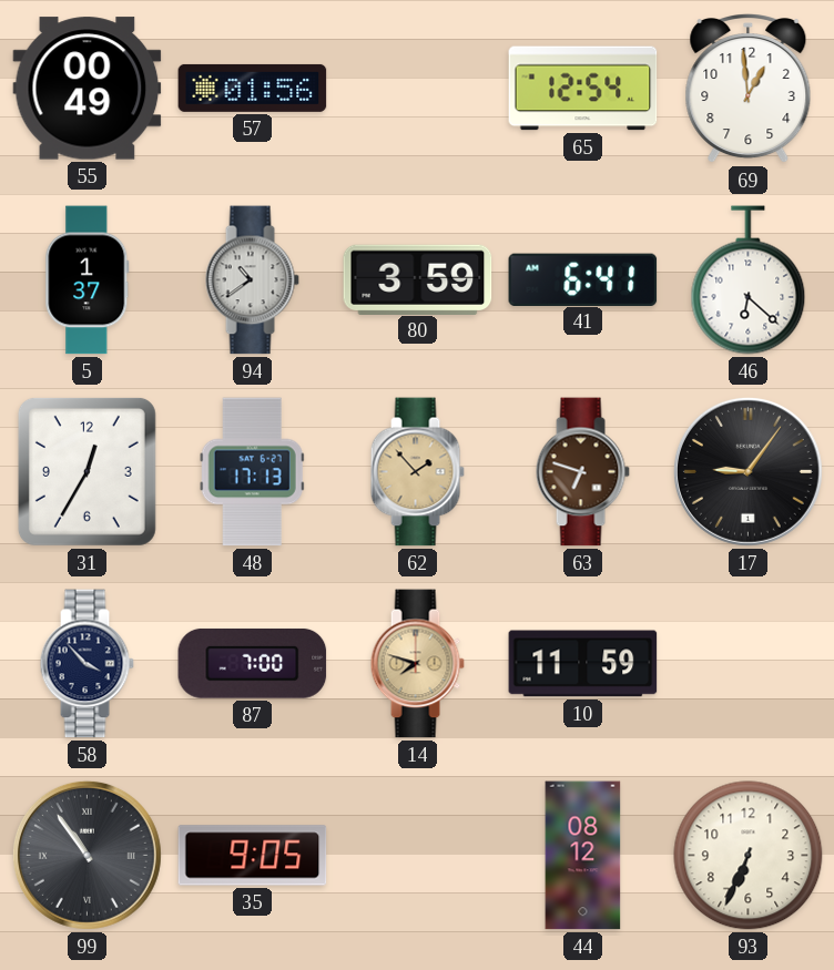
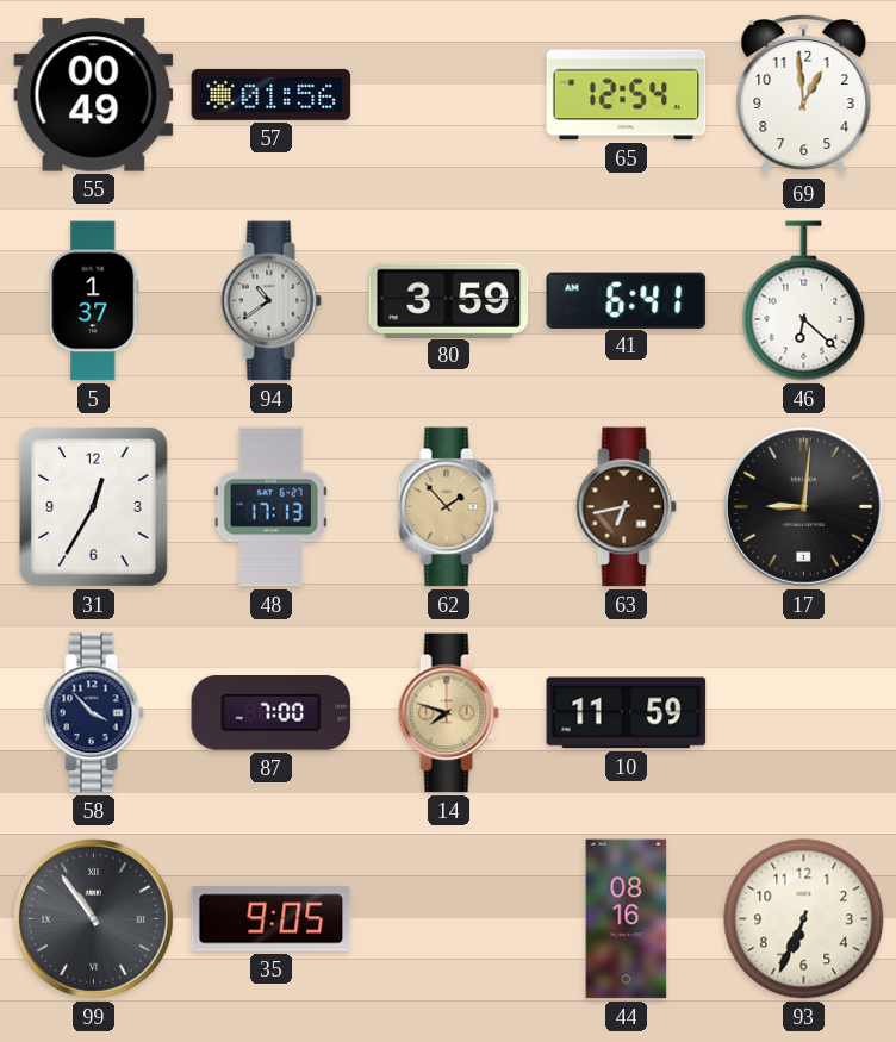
63: 6:48 -> 6:43
17: 9:06 -> 9:01
44: 08:12 -> 08:16
